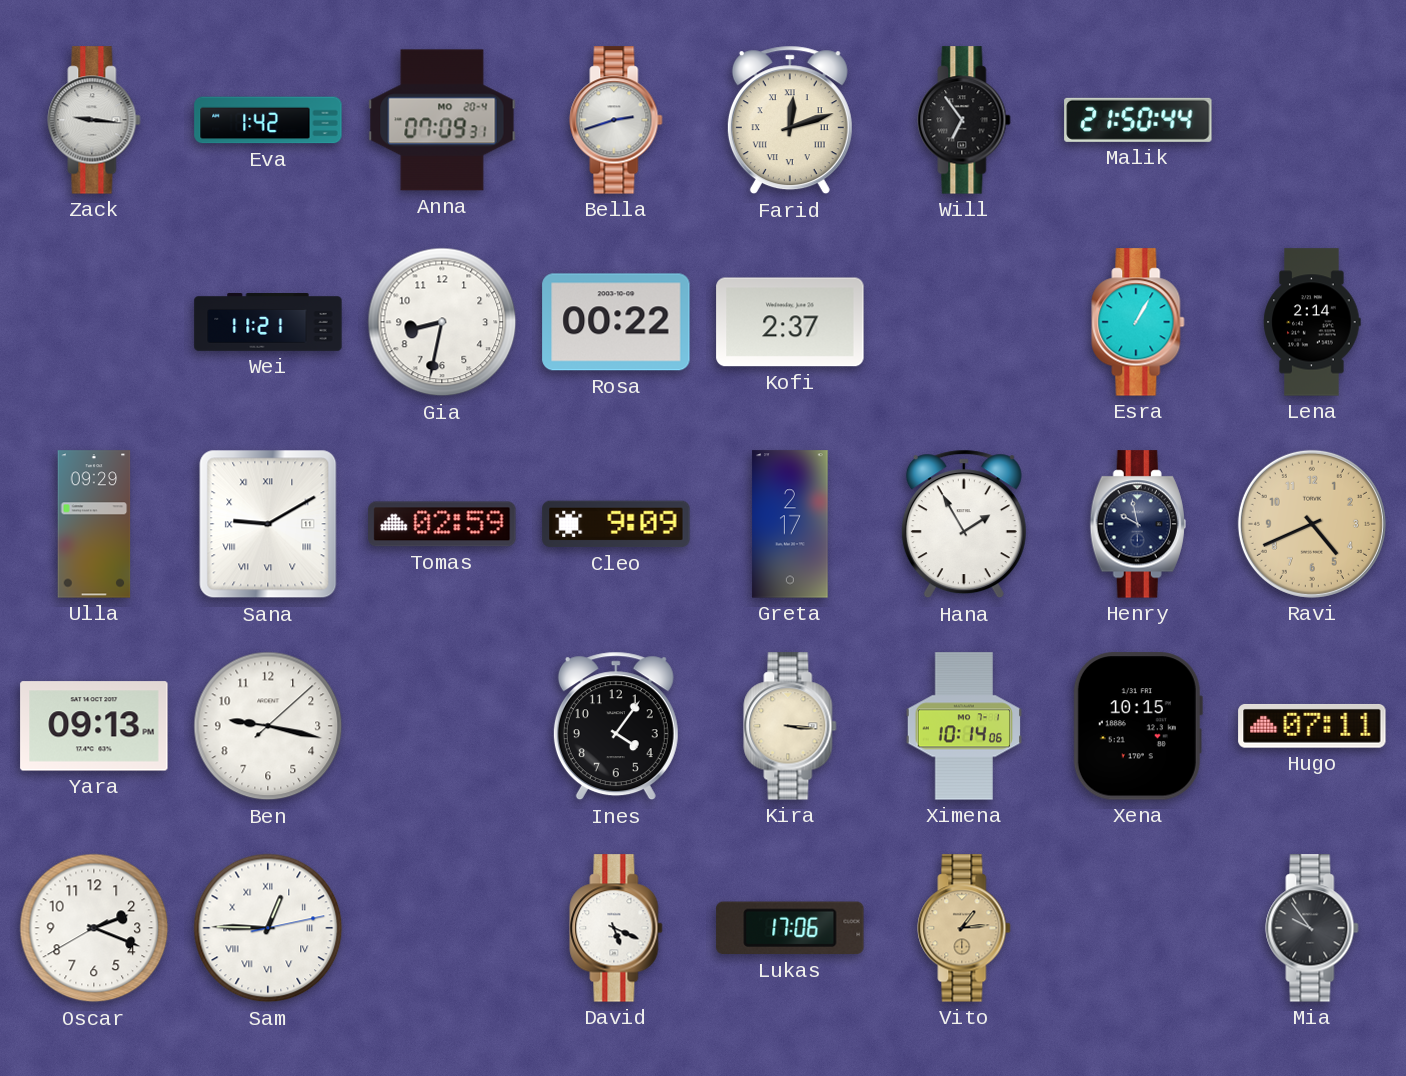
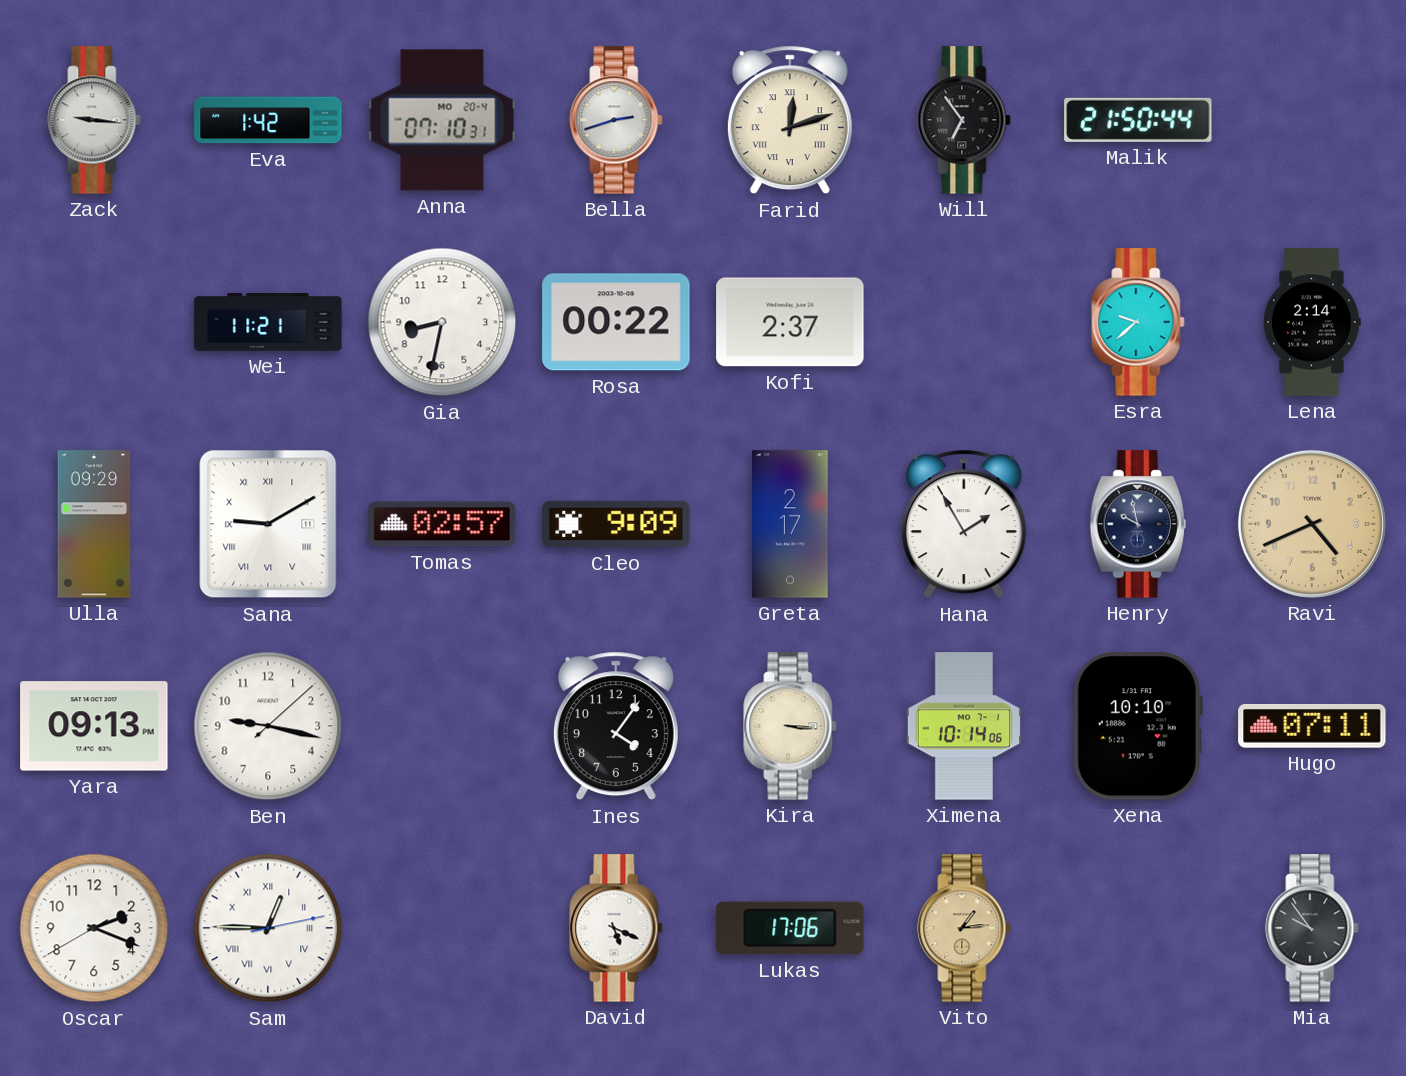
Anna: 07:09 -> 07:10
Esra: 1:05 -> 9:38
Tomas: 02:59 -> 02:57
Xena: 10:15 -> 10:10
